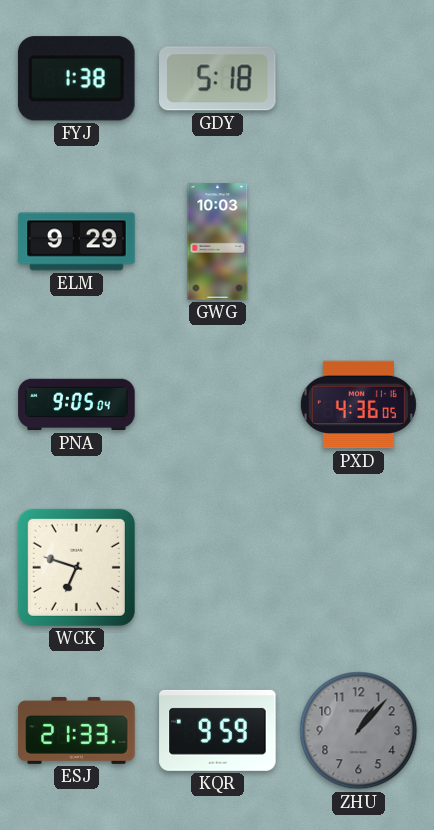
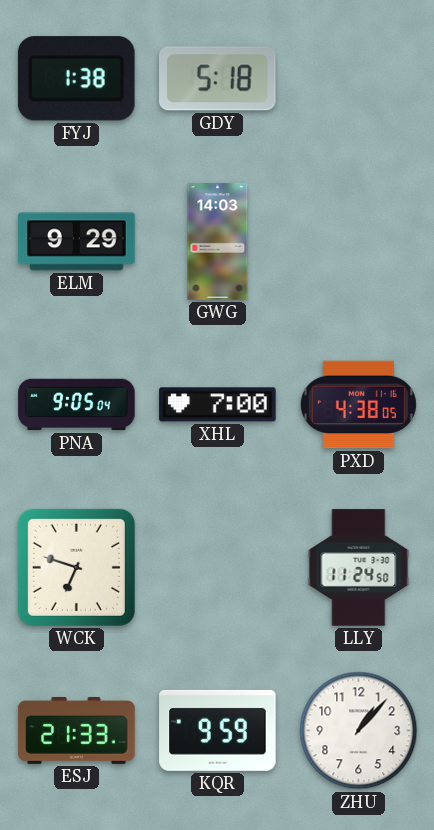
GWG: 10:03 -> 14:03
XHL: none -> 7:00
PXD: 4:36 -> 4:38
LLY: none -> 11:24
ZHU dial: grey -> white
